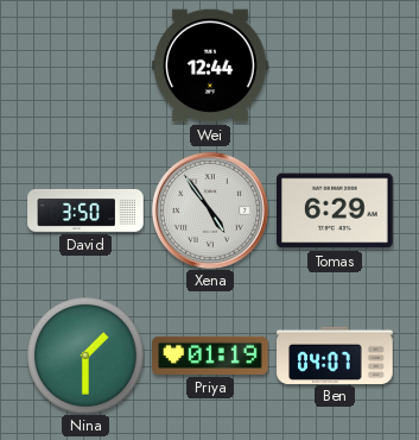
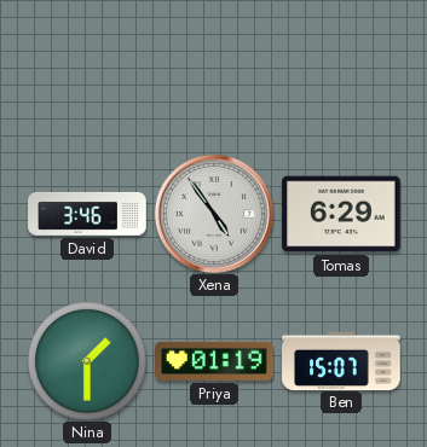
Wei: 12:44 -> none
David: 3:50 -> 3:46
Ben: 04:07 -> 15:07
